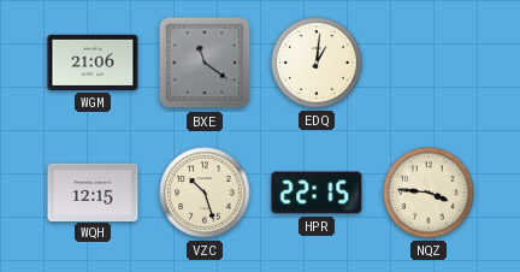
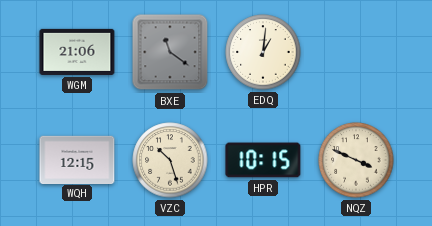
HPR: 22:15 -> 10:15
NQZ: 3:46 -> 3:49
